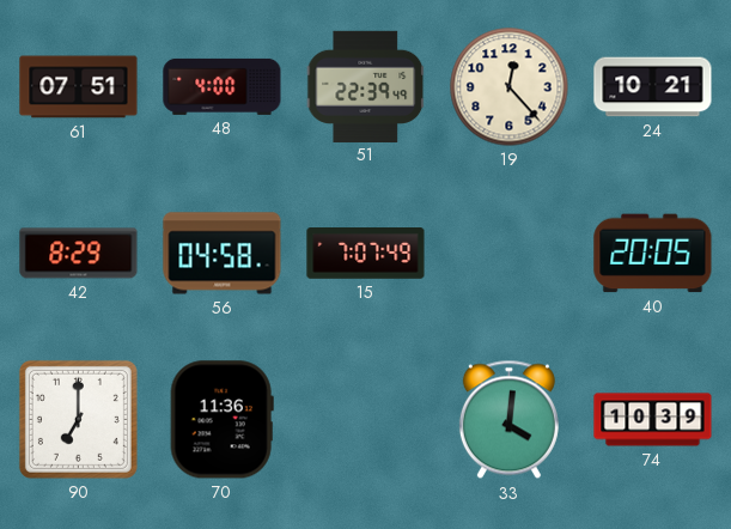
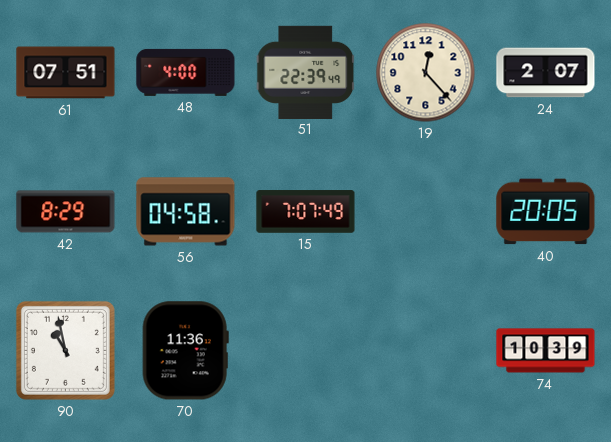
24: 10:21 -> 2:07
90: 7:00 -> 10:58
33: 4:01 -> none
